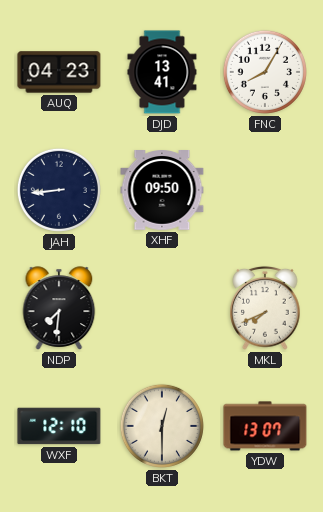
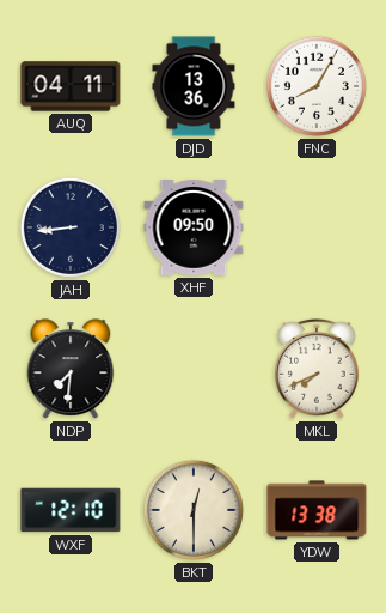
AUQ: 04:23 -> 04:11
DJD: 13:41 -> 13:36
YDW: 13:07 -> 13:38
